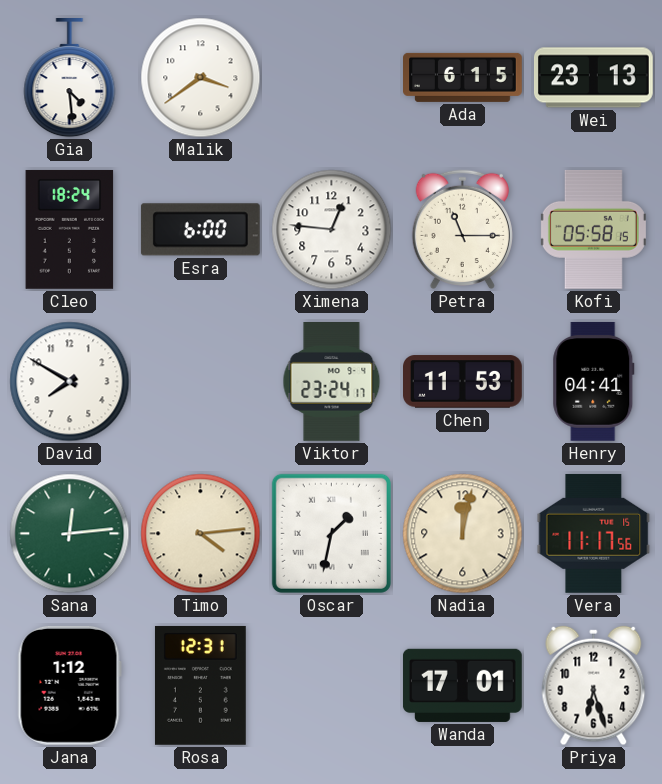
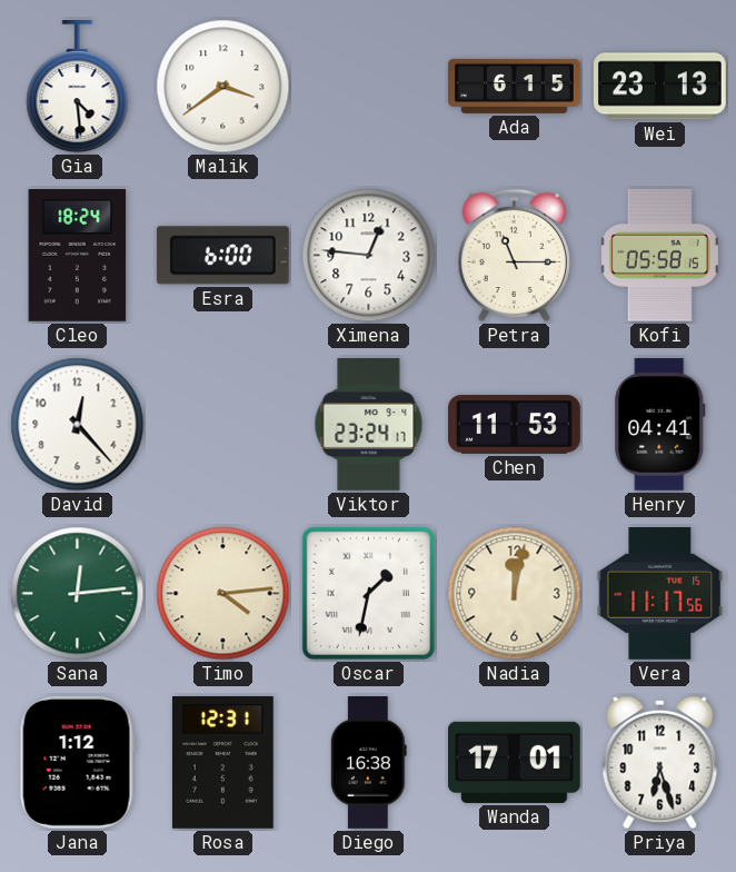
David: 7:50 -> 12:23
Diego: none -> 16:38
